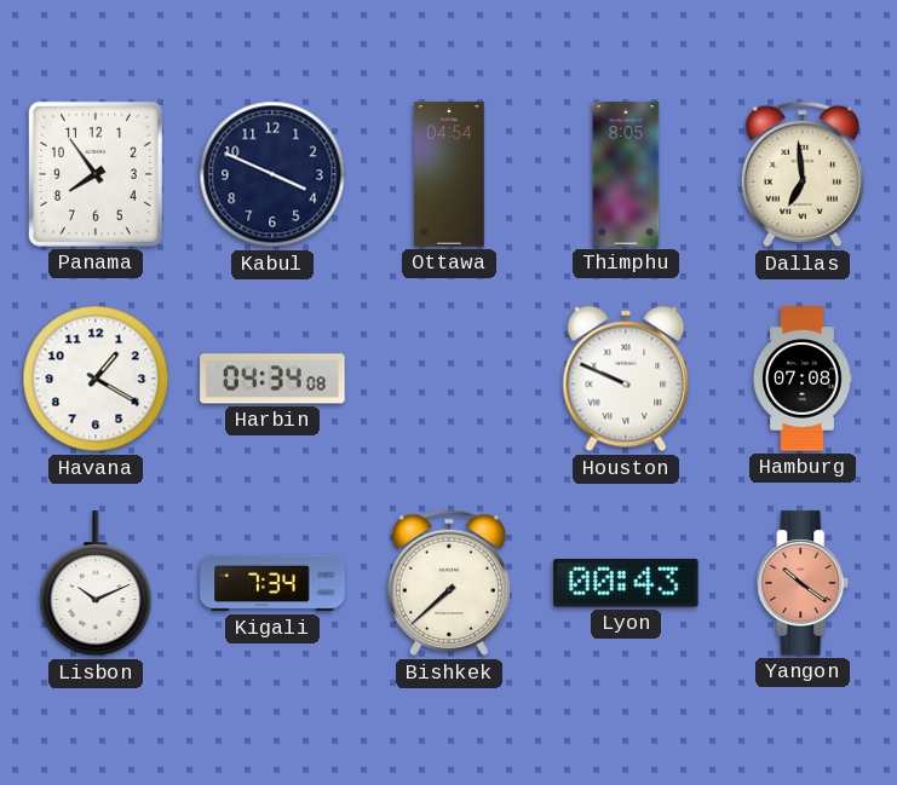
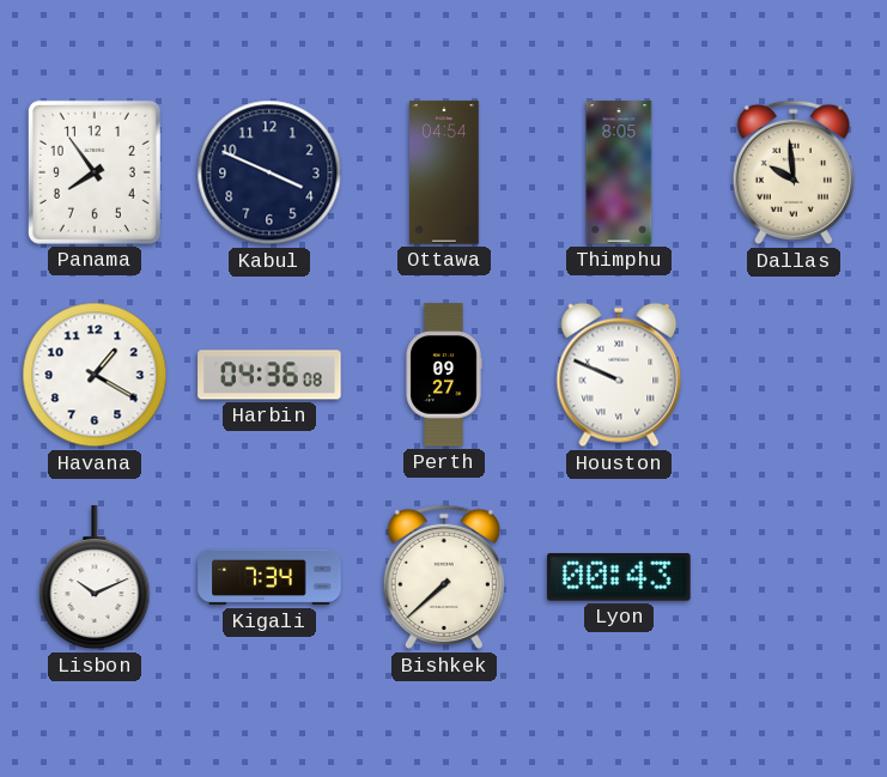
Dallas: 6:59 -> 9:59
Harbin: 04:34 -> 04:36
Perth: none -> 09:27
Hamburg: 07:08 -> none
Yangon: 10:21 -> none
